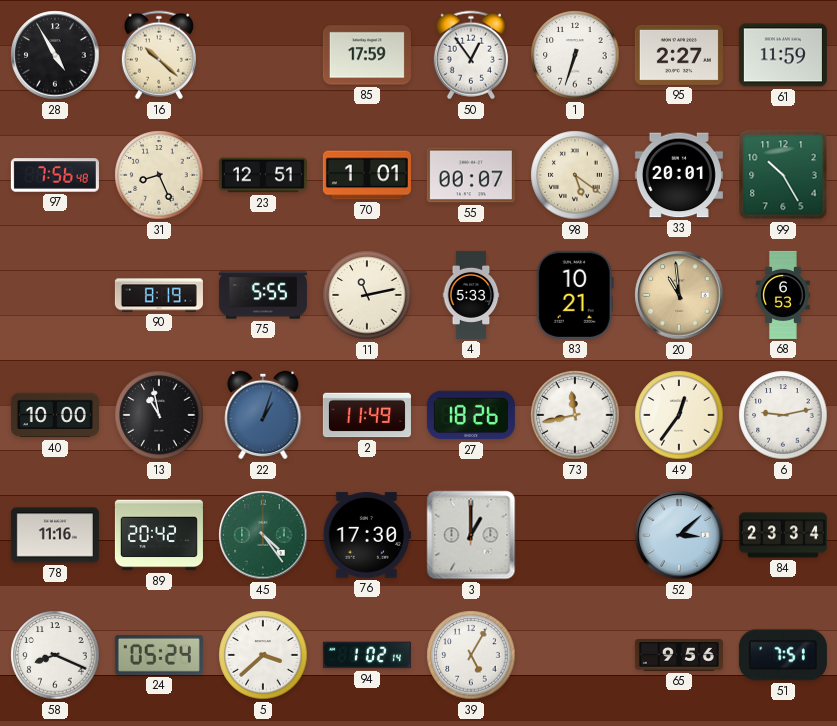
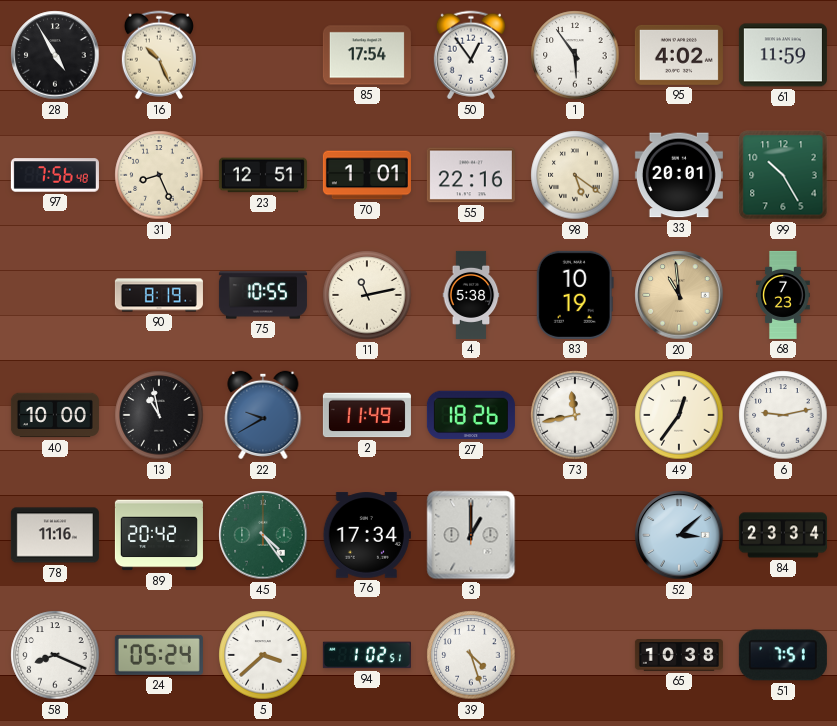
16: 10:22 -> 10:26
85: 17:59 -> 17:54
1: 6:33 -> 5:54
95: 2:27 -> 4:02
55: 00:07 -> 22:16
75: 5:55 -> 10:55
4: 5:33 -> 5:38
83: 10:21 -> 10:19
68: 6:53 -> 7:23
22: 1:03 -> 9:40
76: 17:30 -> 17:34
94: 1:02:14 -> 1:02:51
39: 5:05 -> 4:27
65: 9:56 -> 10:38
